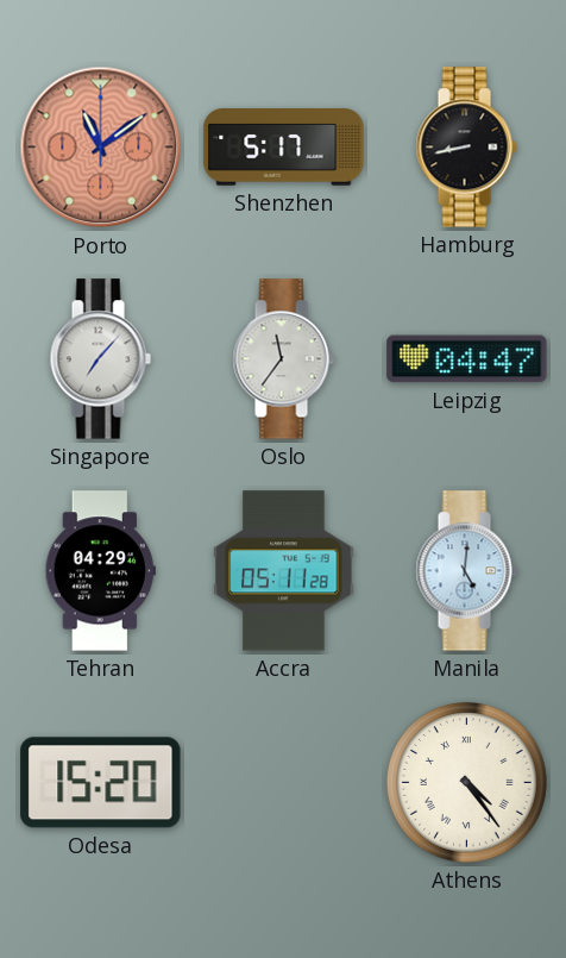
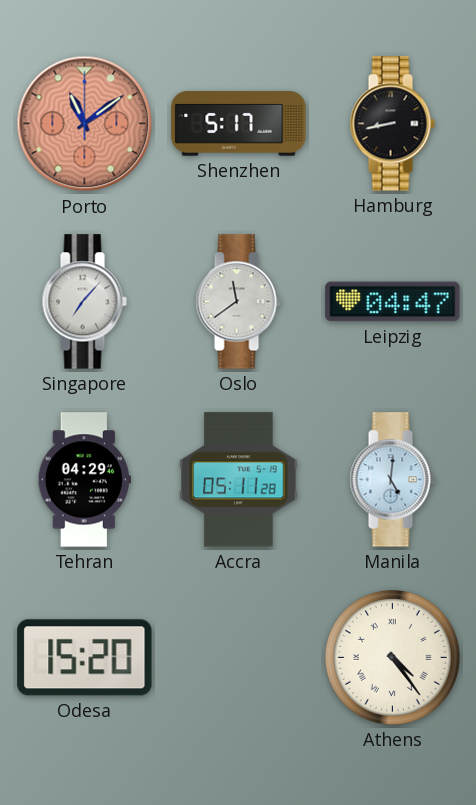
Oslo: 11:36 -> 11:39
